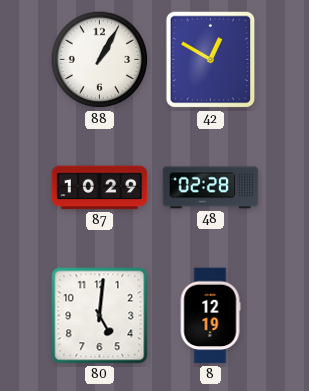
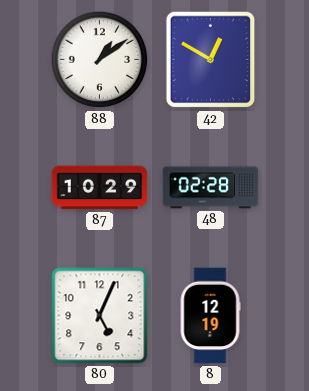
88: 1:05 -> 1:09
80: 5:01 -> 5:04
